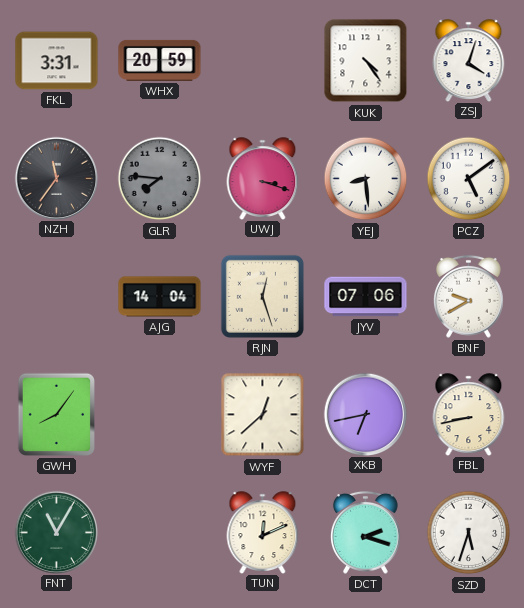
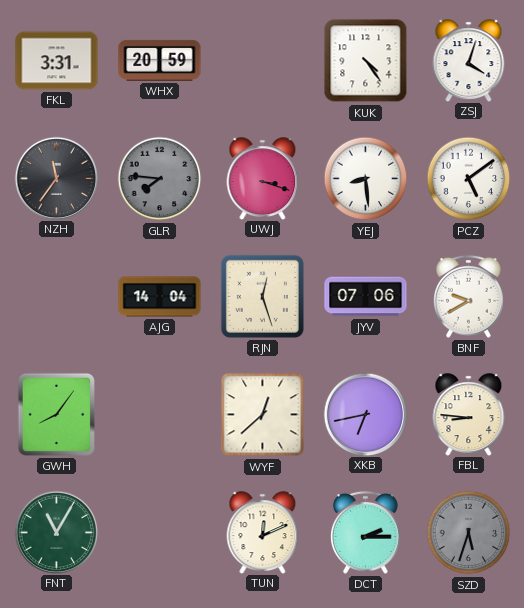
FBL: 8:43 -> 8:46
DCT: 2:18 -> 2:15
SZD dial: white -> grey
